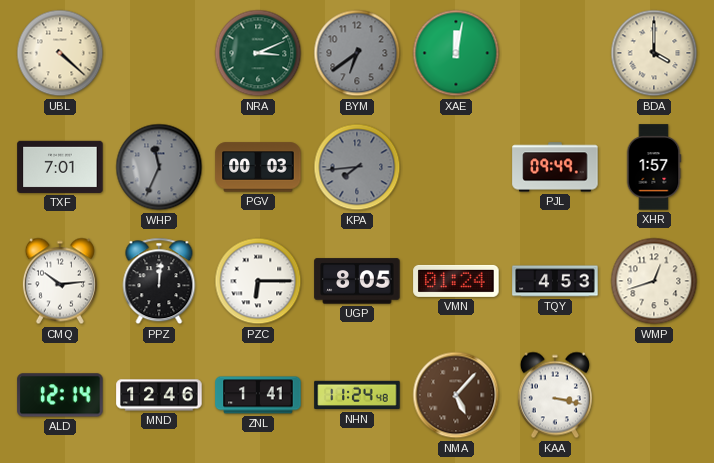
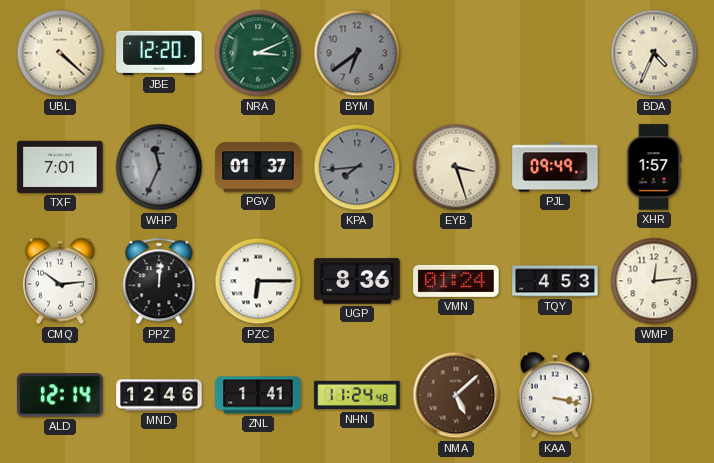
JBE: none -> 12:20
XAE: 12:02 -> none
BDA: 4:00 -> 4:34
PGV: 00:03 -> 01:37
EYB: none -> 3:27
UGP: 8:05 -> 8:36
WMP: 12:42 -> 12:14
NMA: 5:07 -> 5:08
